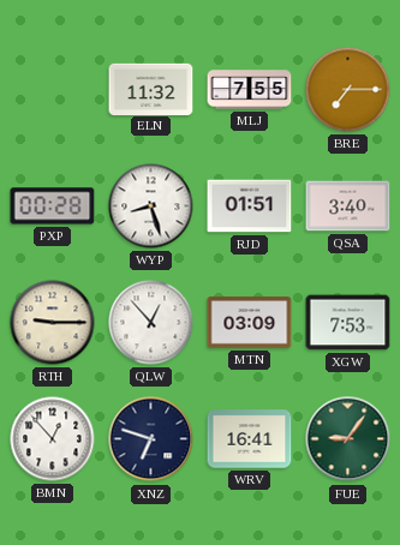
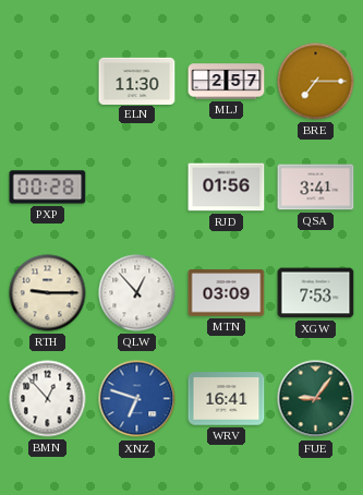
ELN: 11:32 -> 11:30
MLJ: 7:55 -> 2:57
WYP: 8:27 -> none
RJD: 01:51 -> 01:56
QSA: 3:40 -> 3:41
XNZ dial: navy -> blue
